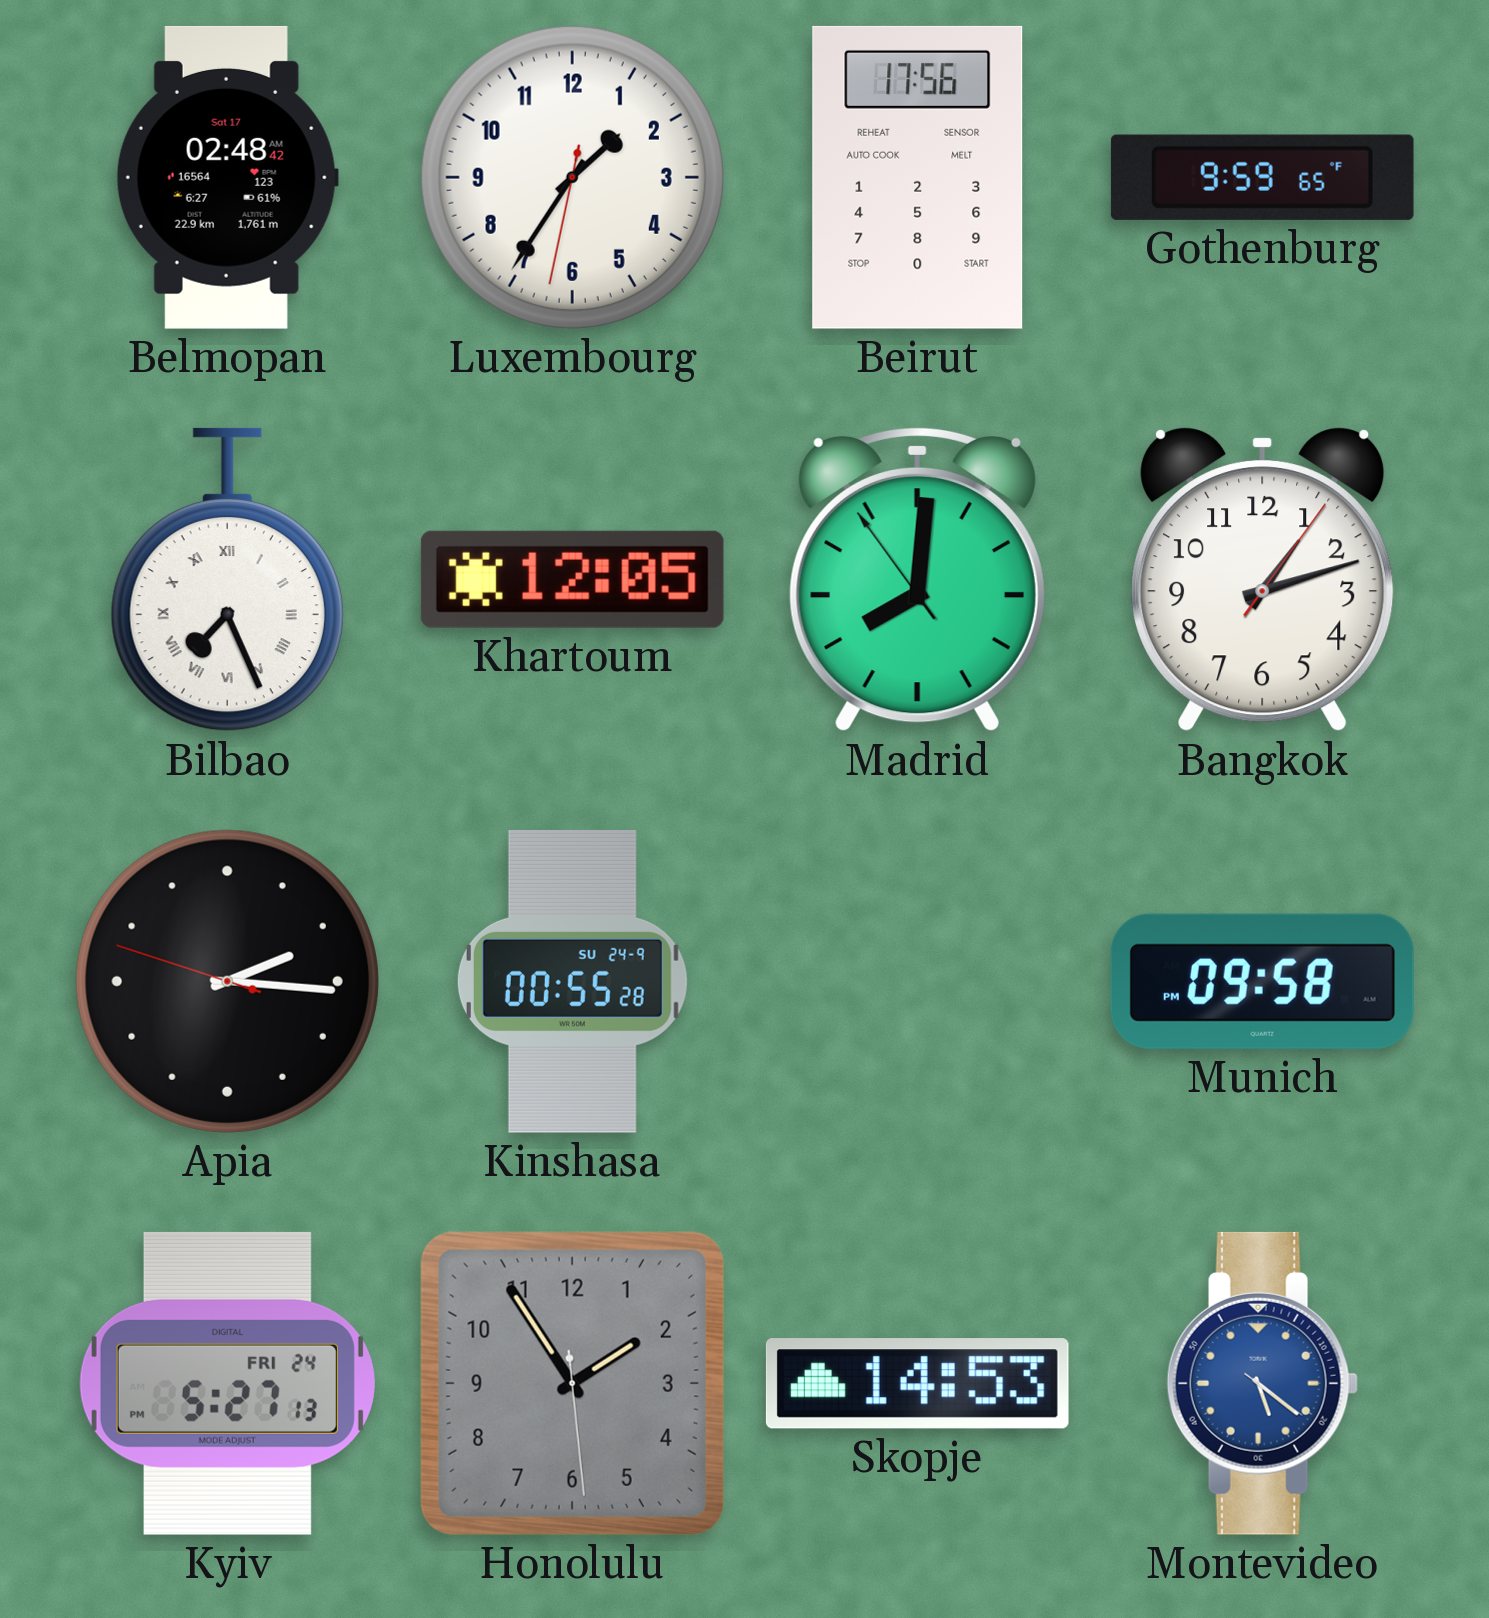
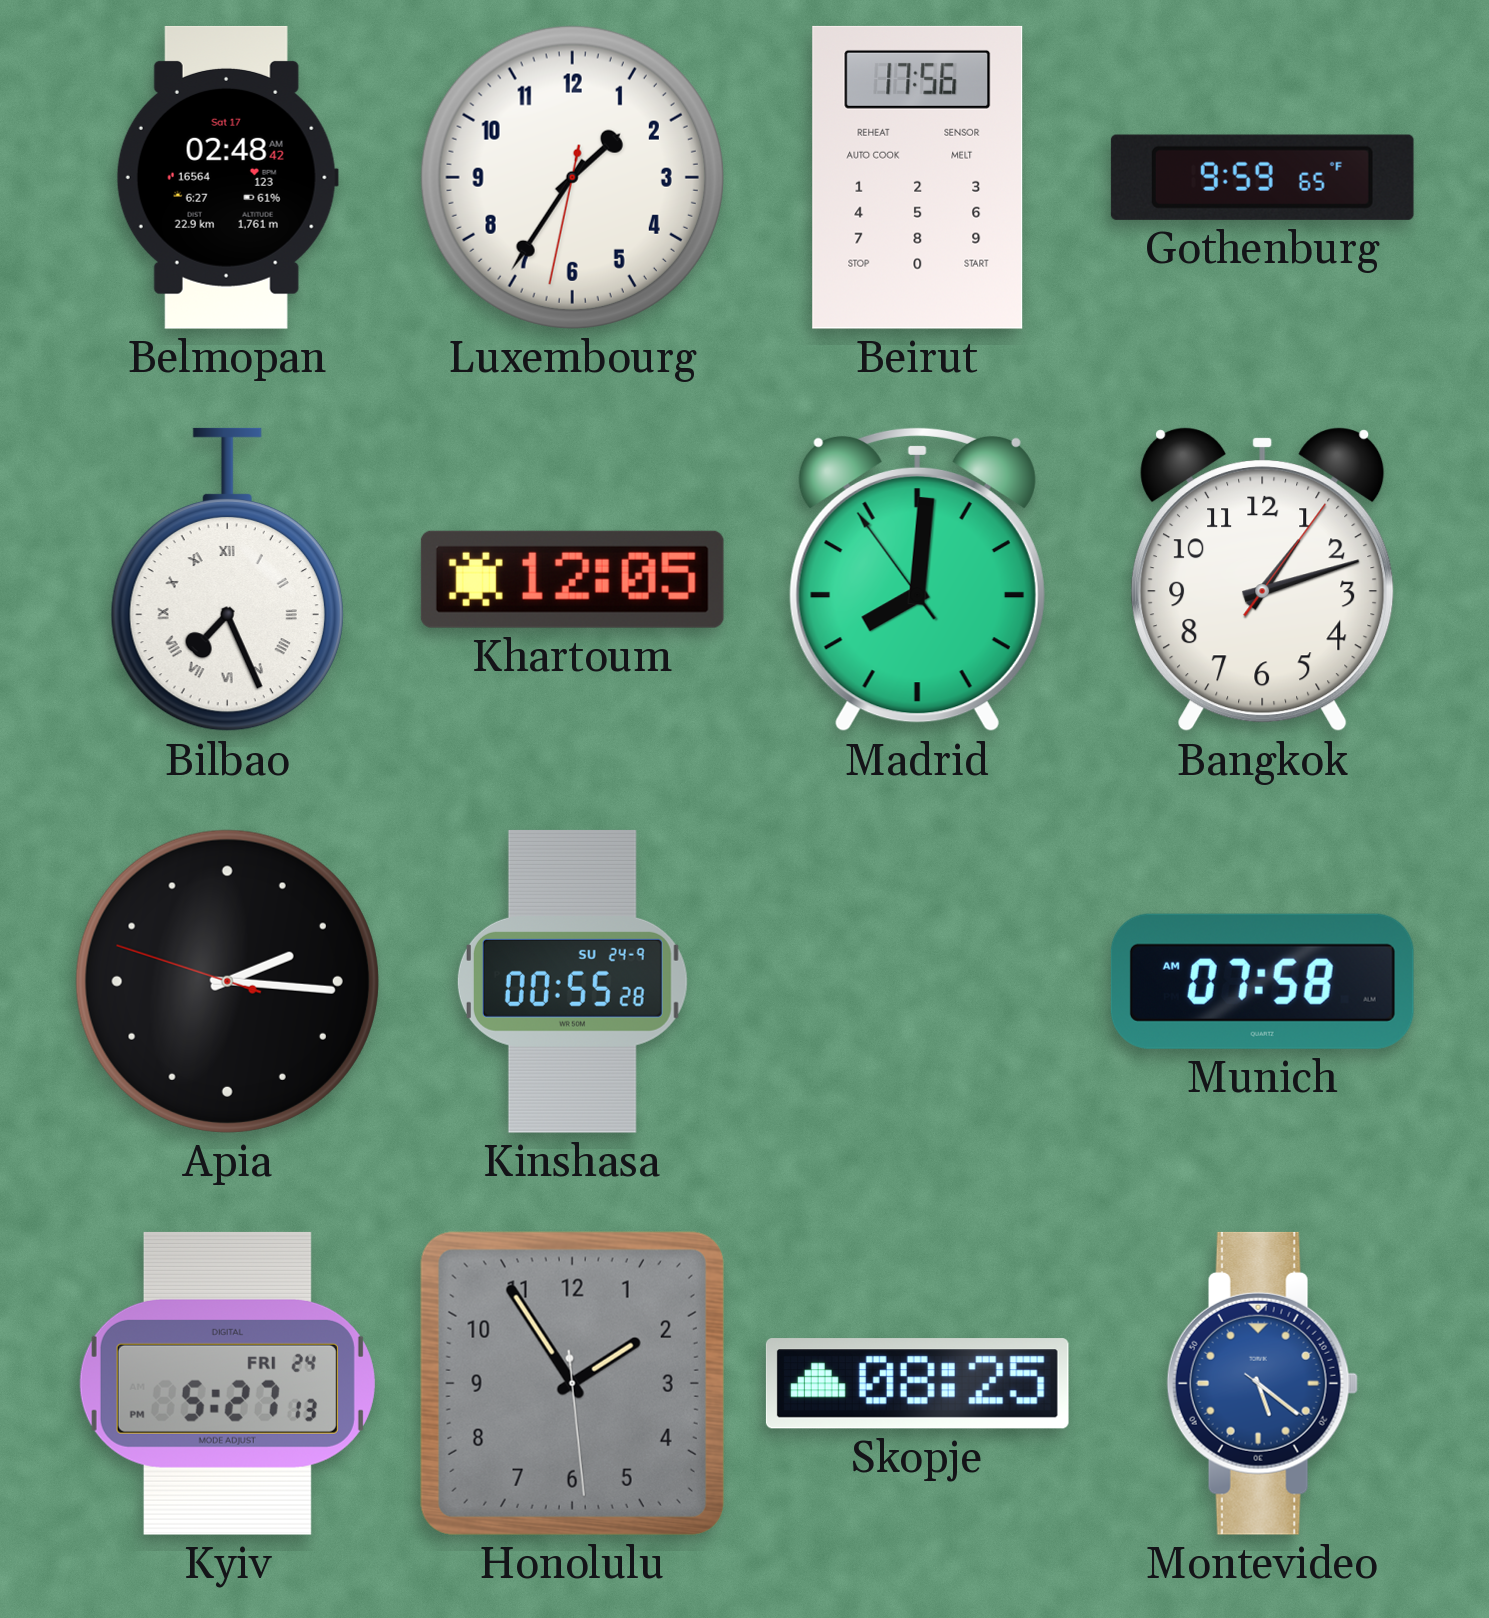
Munich: 09:58 -> 07:58
Skopje: 14:53 -> 08:25
